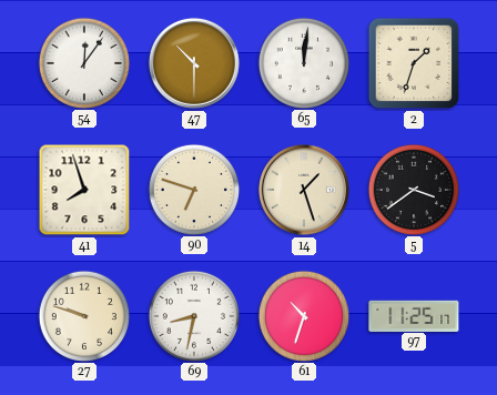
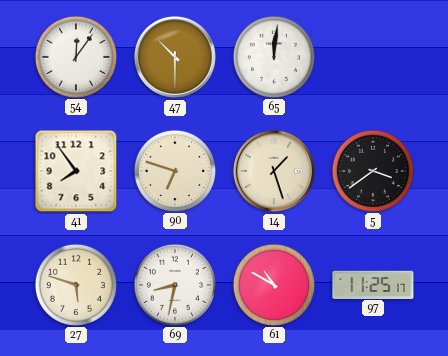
2: 1:33 -> none
41: 7:57 -> 7:54
27: 9:48 -> 5:48
61: 10:33 -> 10:50
